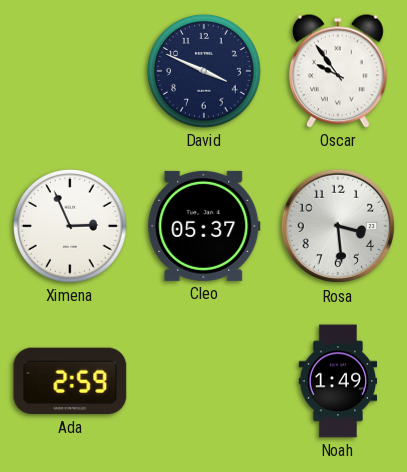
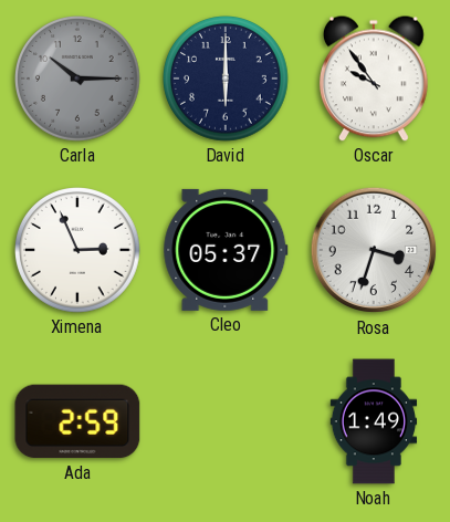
Carla: none -> 10:15
David: 3:49 -> 6:00
Rosa: 3:29 -> 3:33
